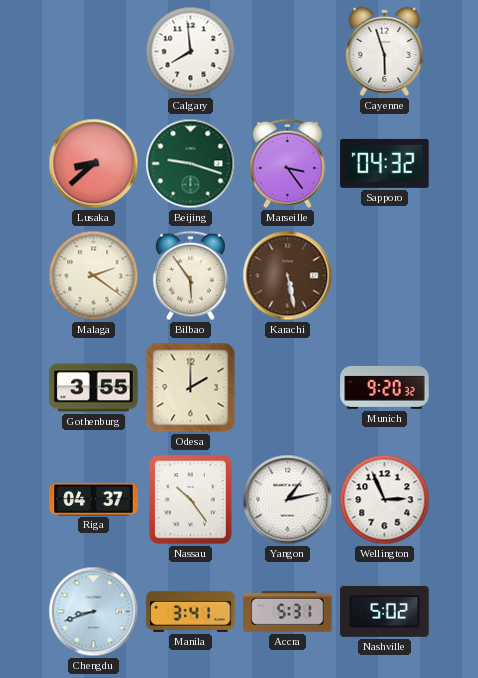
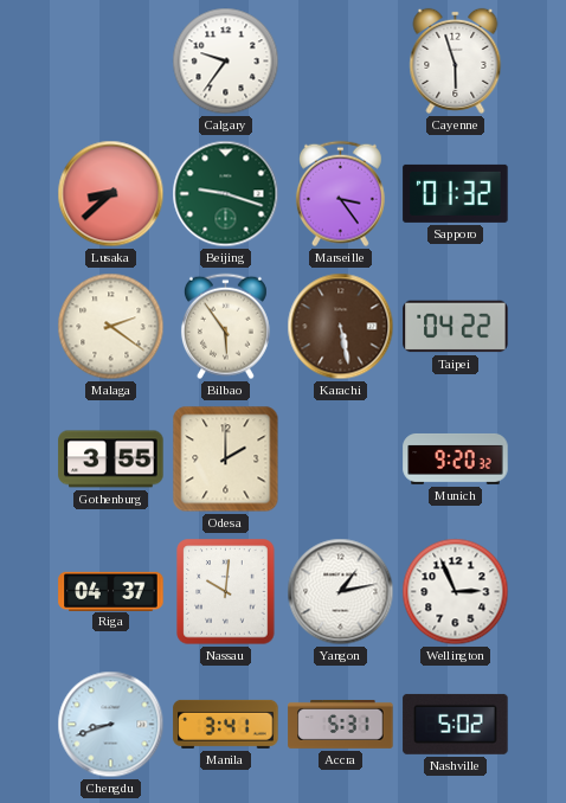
Calgary: 7:59 -> 9:36
Sapporo: 04:32 -> 01:32
Taipei: none -> 04:22
Nassau: 10:24 -> 10:01
